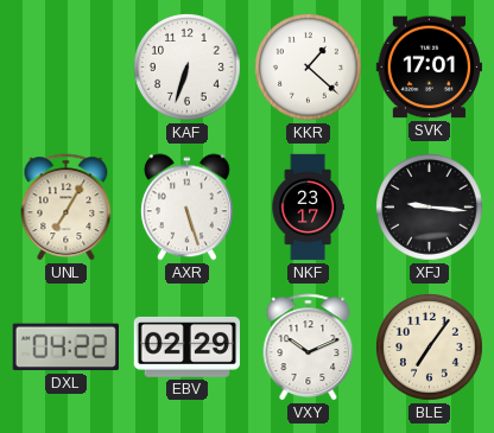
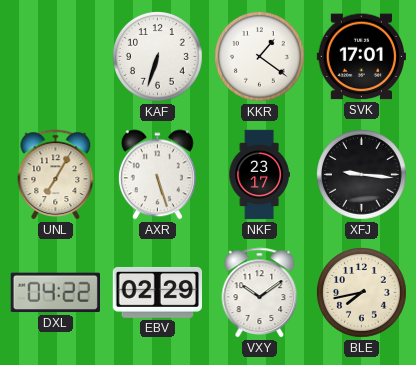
KKR: 1:22 -> 1:21
VXY: 10:11 -> 10:09
BLE: 7:06 -> 7:43
